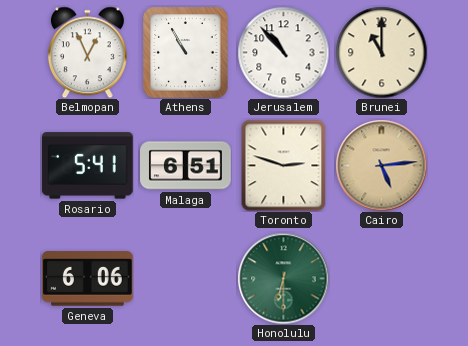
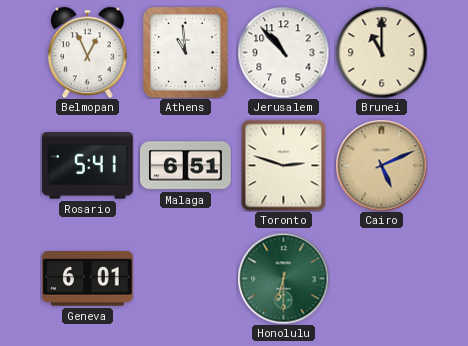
Athens: 10:55 -> 10:59
Cairo: 5:14 -> 5:11
Geneva: 6:06 -> 6:01
